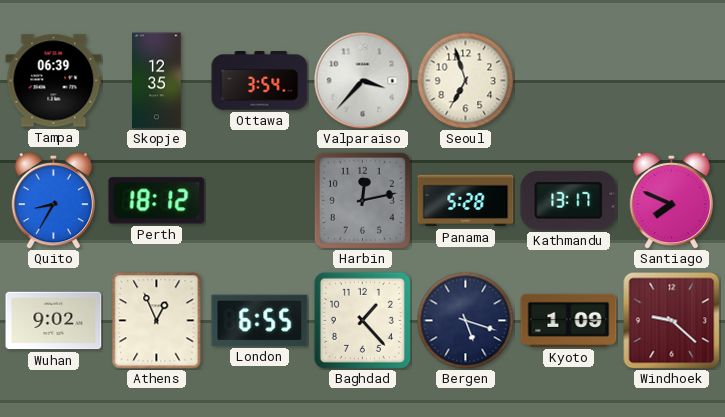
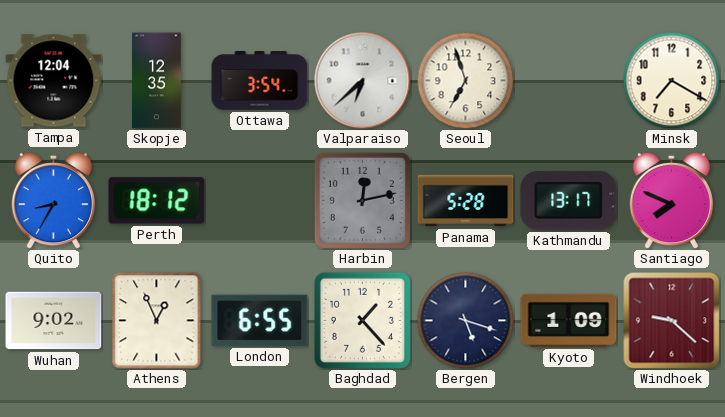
Tampa: 06:39 -> 12:04
Valparaiso: 3:37 -> 6:38
Minsk: none -> 7:20
